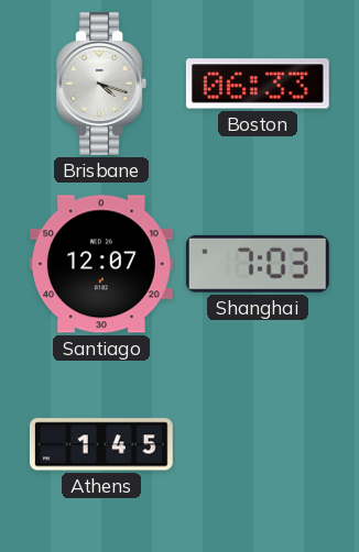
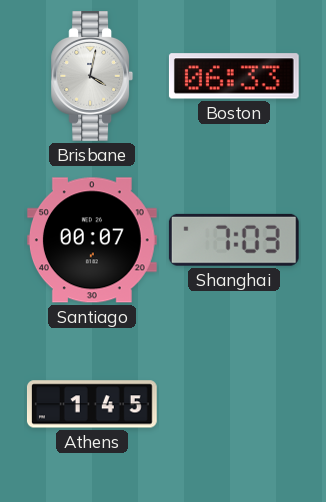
Brisbane: 4:18 -> 4:02
Santiago: 12:07 -> 00:07
